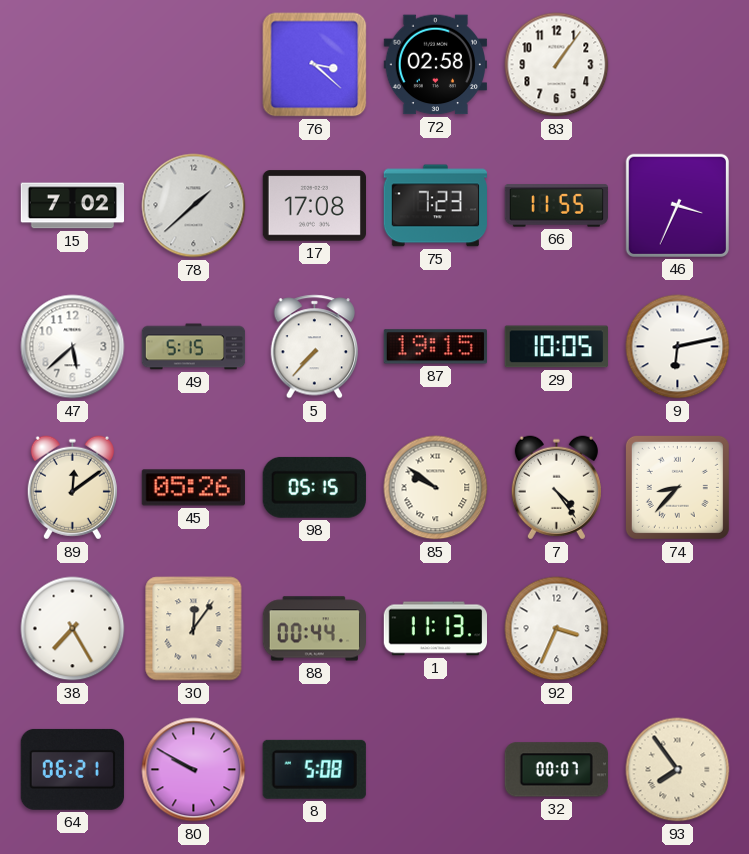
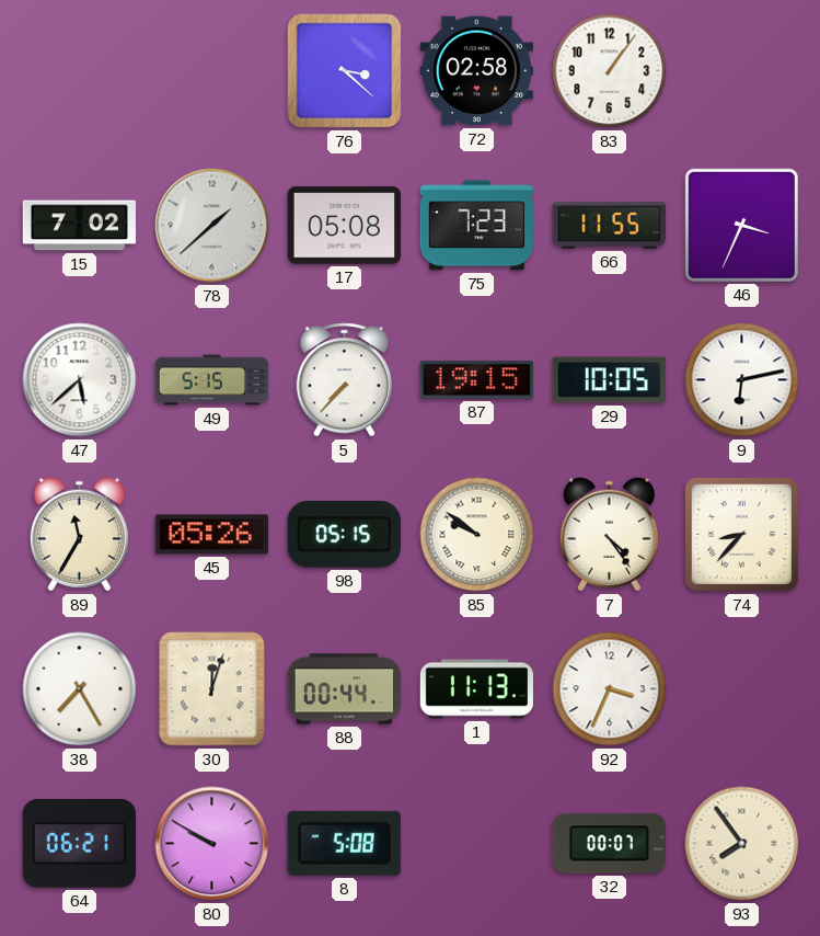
17: 17:08 -> 05:08
89: 12:09 -> 11:35
30: 12:06 -> 12:03
